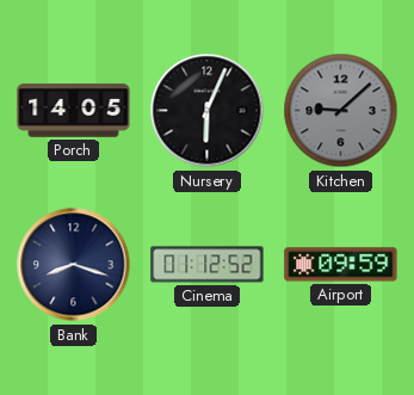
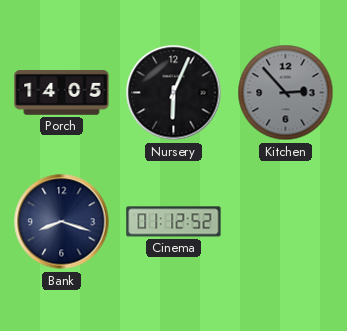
Kitchen: 9:08 -> 2:53
Airport: 09:59 -> none
